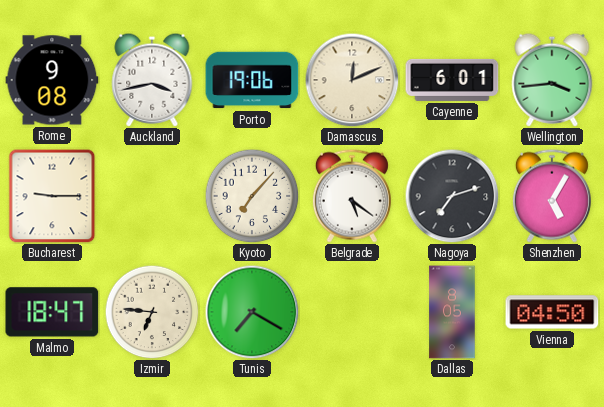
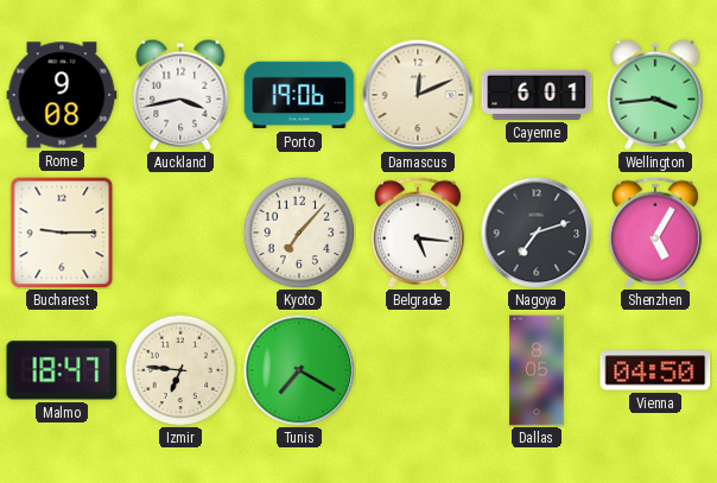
Belgrade: 5:21 -> 5:16
